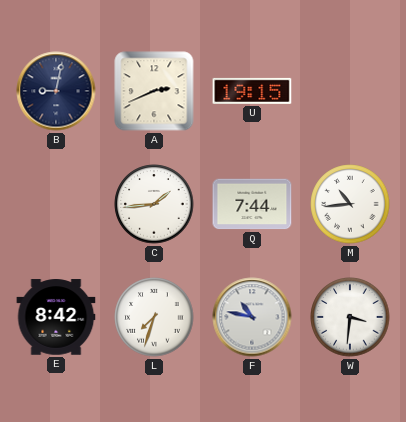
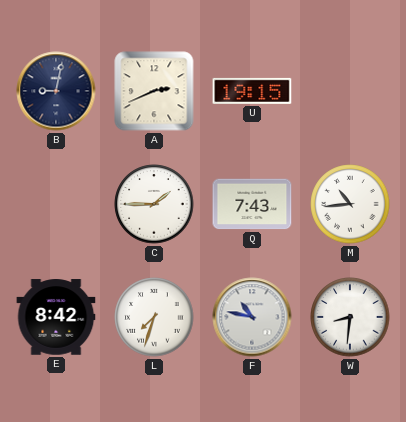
C: 1:44 -> 1:45
Q: 7:44 -> 7:43
W: 3:31 -> 8:31
